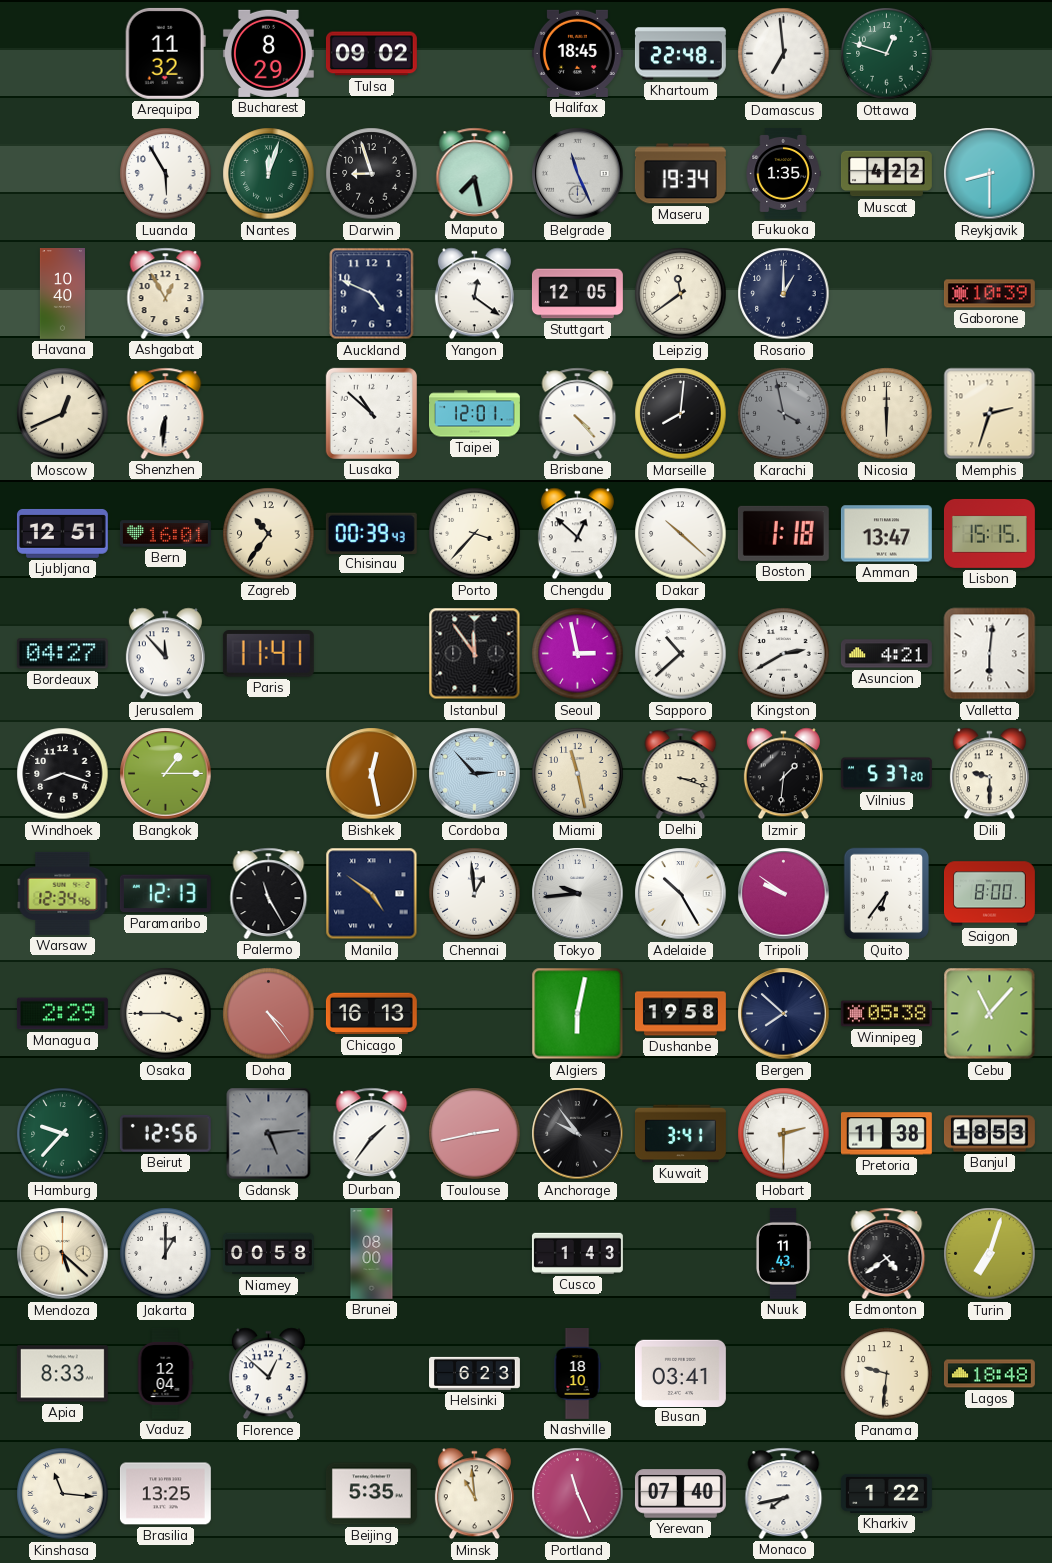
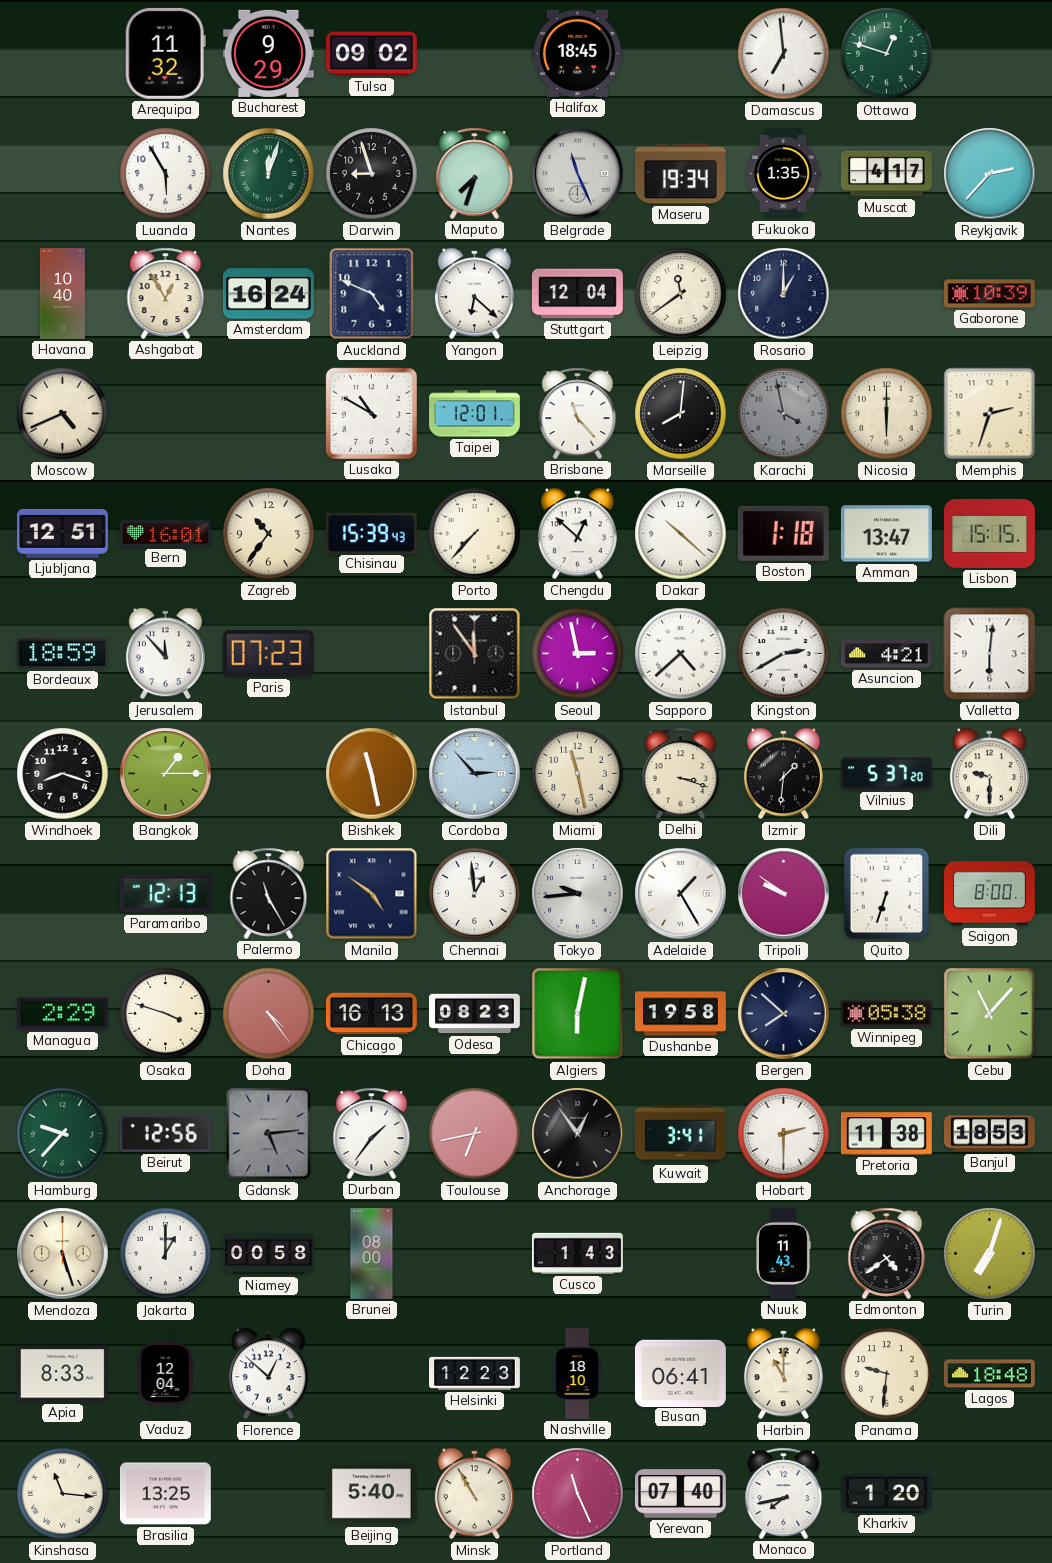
Bucharest: 8:29 -> 9:29
Khartoum: 22:48 -> none
Maputo: 7:28 -> 7:33
Muscat: 4:22 -> 4:17
Reykjavik: 8:30 -> 2:37
Amsterdam: none -> 16:24
Yangon: 12:21 -> 6:22
Stuttgart: 12:05 -> 12:04
Moscow: 12:41 -> 4:41
Shenzhen: 6:31 -> none
Lusaka: 10:52 -> 10:50
Brisbane: 4:23 -> 11:23
Chisinau: 00:39 -> 15:39
Porto: 3:37 -> 7:37
Bordeaux: 04:27 -> 18:59
Paris: 11:41 -> 07:23
Sapporo: 10:38 -> 4:38
Bishkek: 12:28 -> 11:28
Warsaw: 12:34 -> none
Adelaide: 10:25 -> 1:25
Quito: 6:36 -> 6:33
Osaka: 3:45 -> 3:48
Odesa: none -> 08:23
Toulouse: 2:43 -> 6:43
Anchorage: 9:54 -> 12:54
Mendoza: 5:22 -> 5:27
Helsinki: 6:23 -> 12:23
Busan: 03:41 -> 06:41
Harbin: none -> 11:00
Beijing: 5:35 -> 5:40
Minsk: 10:59 -> 10:55
Kharkiv: 1:22 -> 1:20
